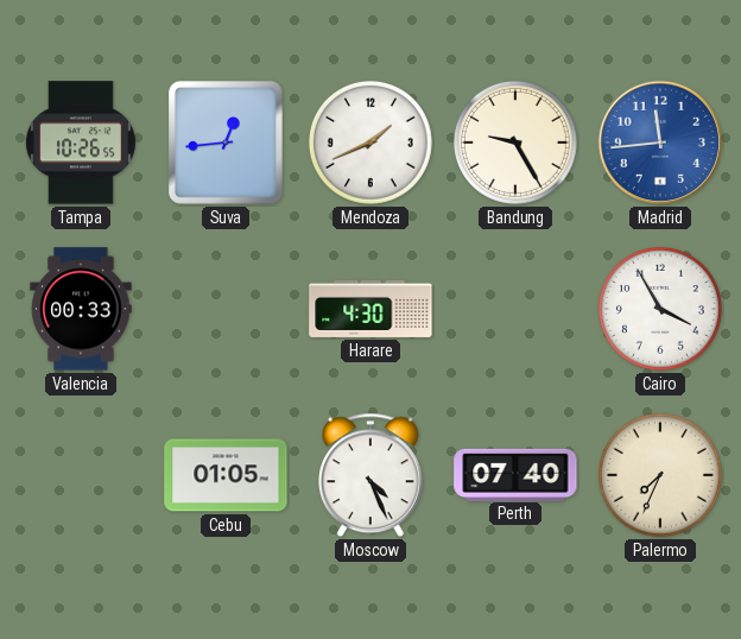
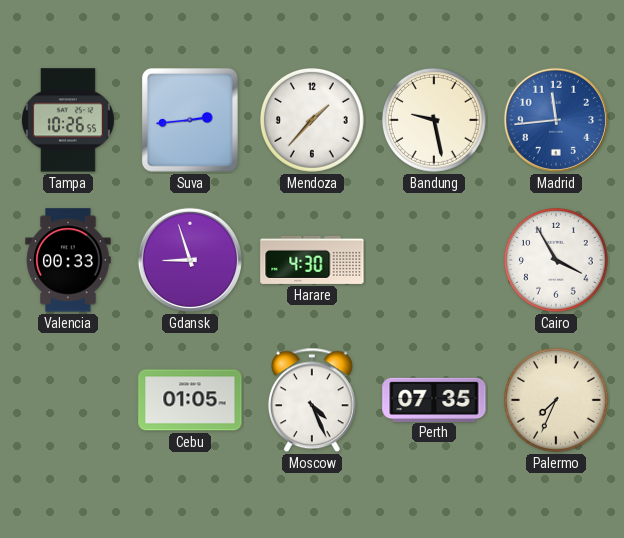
Suva: 12:44 -> 2:44
Mendoza: 1:41 -> 1:37
Bandung: 9:25 -> 9:28
Gdansk: none -> 8:57
Perth: 07:40 -> 07:35
